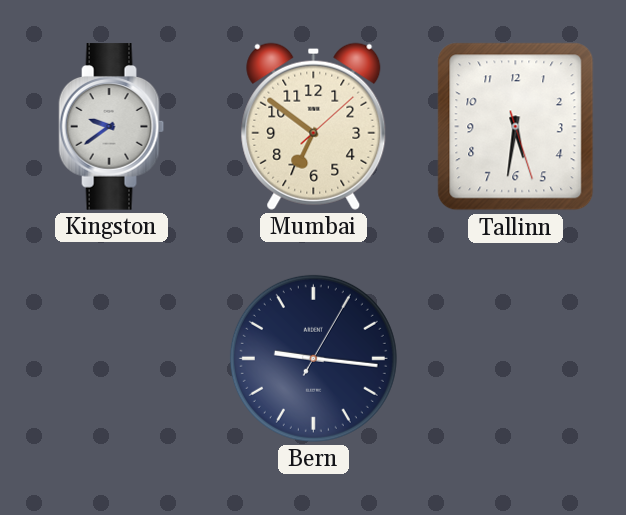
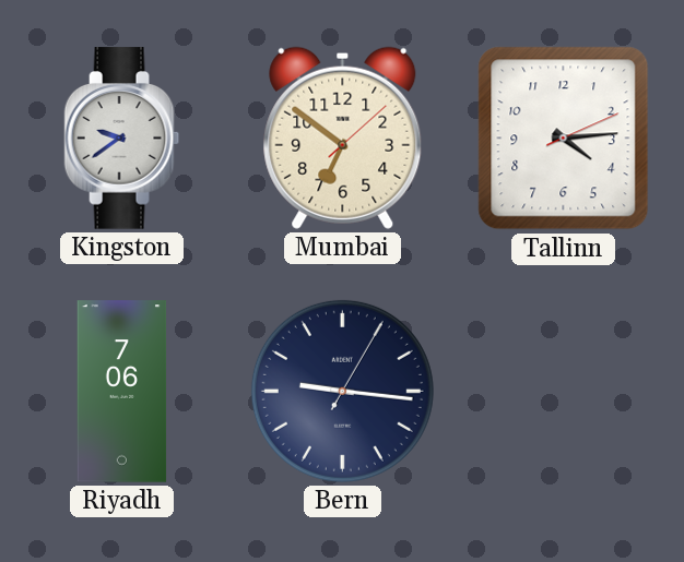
Tallinn: 5:31 -> 4:14
Riyadh: none -> 7:06
